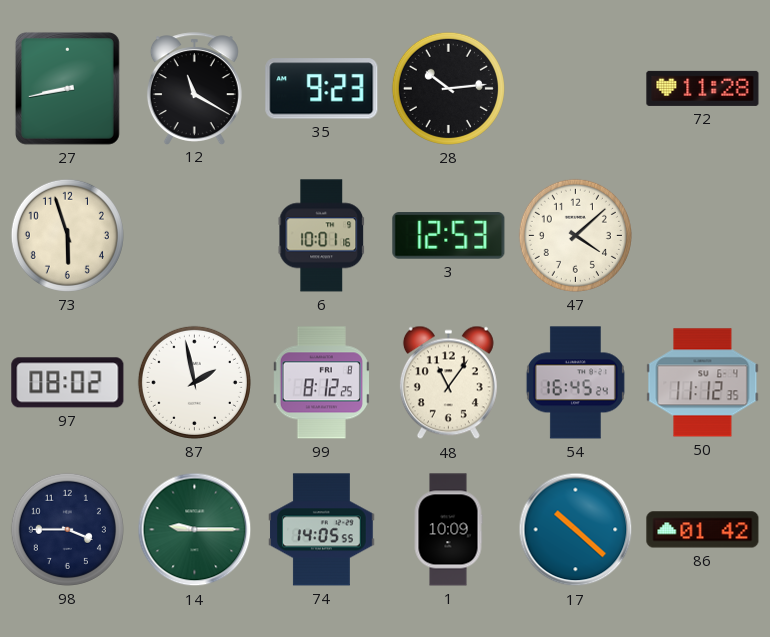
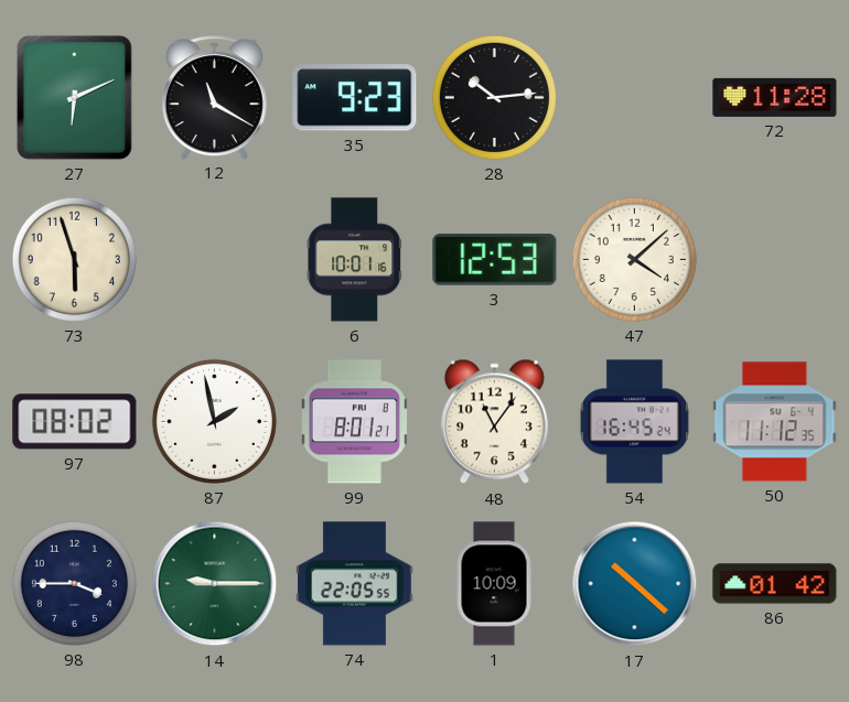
27: 8:43 -> 6:11
99: 8:12 -> 8:01
74: 14:05 -> 22:05
